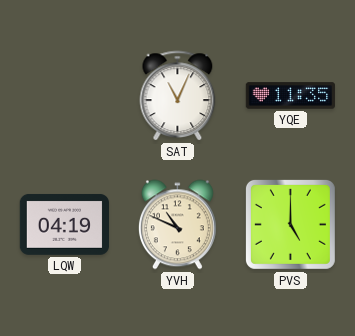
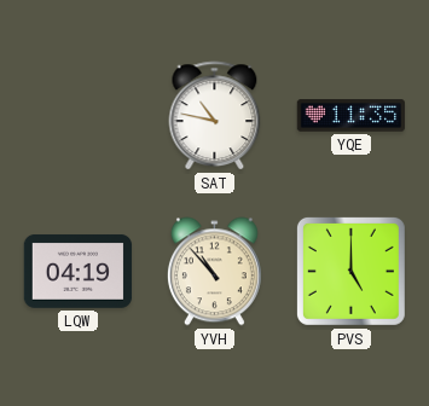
SAT: 11:04 -> 10:47
YVH: 10:49 -> 10:53
